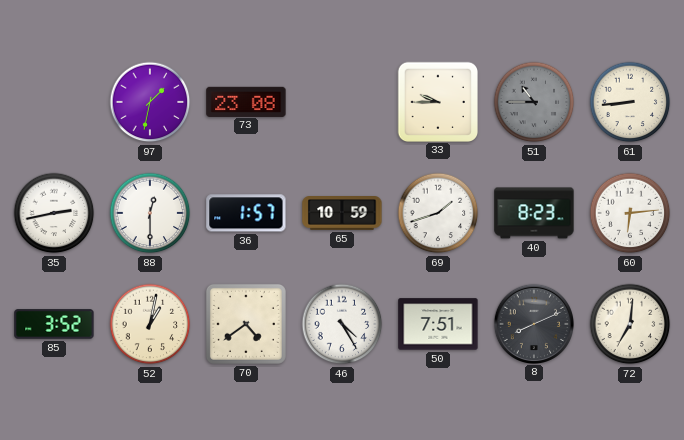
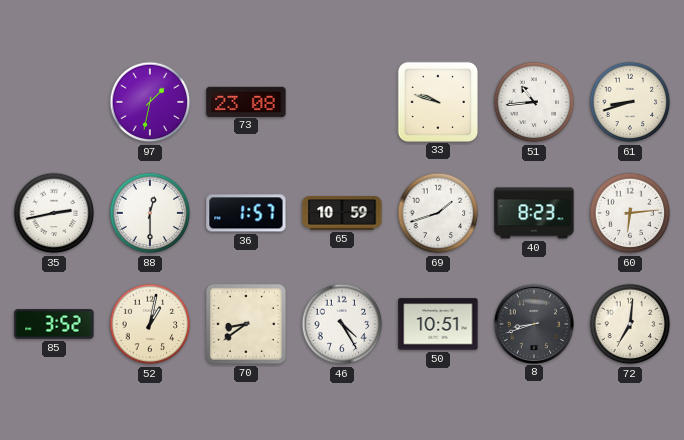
33: 9:45 -> 9:48
51: 10:45 -> 10:44
51 dial: grey -> white
61: 8:44 -> 8:42
70: 4:39 -> 8:39
50: 7:51 -> 10:51
8: 8:11 -> 8:42
